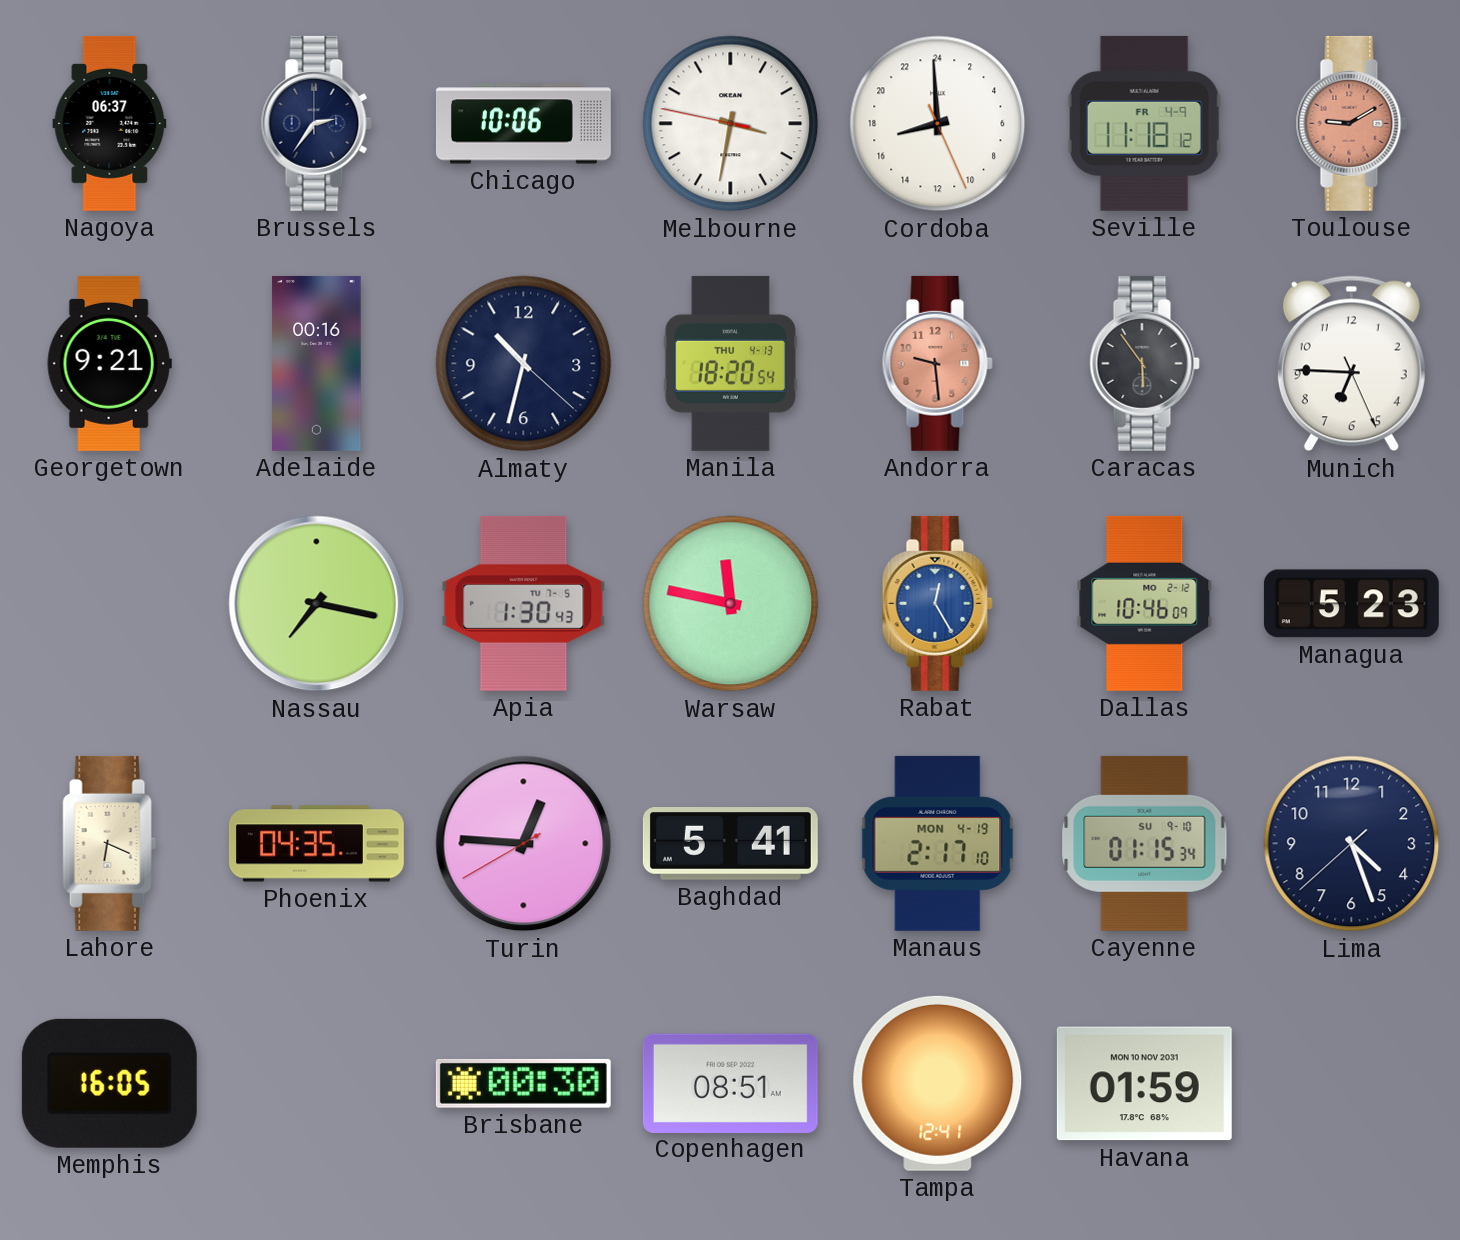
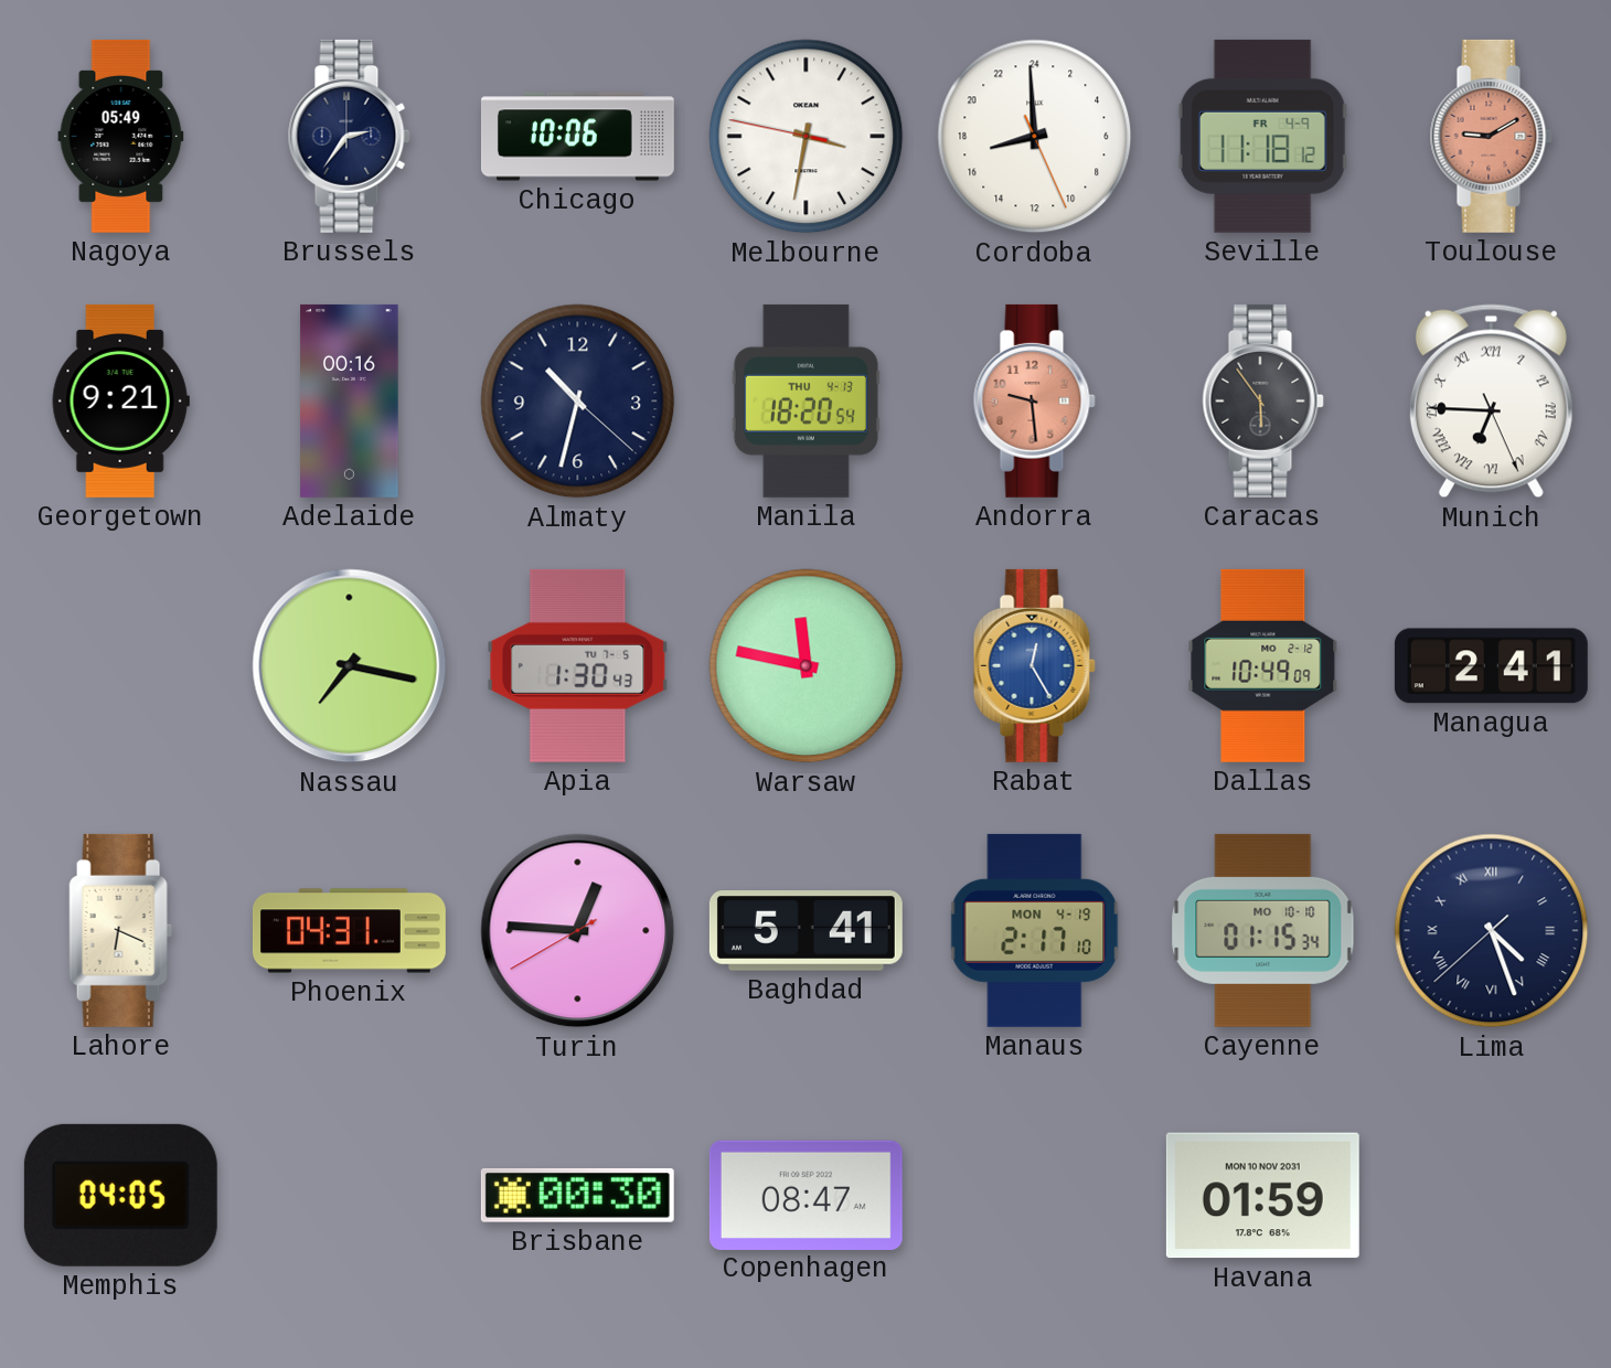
Nagoya: 06:37 -> 05:49
Munich numerals: Arabic -> Roman
Dallas: 10:46 -> 10:49
Managua: 5:23 -> 2:41
Phoenix: 04:35 -> 04:31
Cayenne date: SU 9-10 -> MO 10-10
Lima numerals: Arabic -> Roman
Memphis: 16:05 -> 04:05
Copenhagen: 08:51 -> 08:47
Tampa: 12:41 -> none
